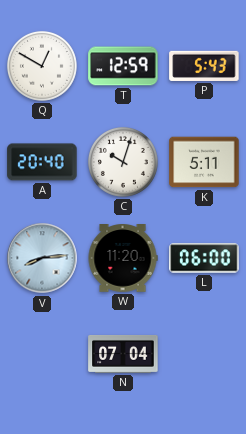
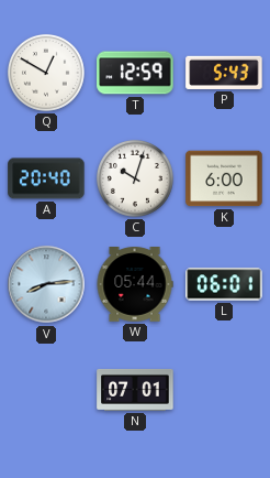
K: 5:11 -> 6:00
W: 11:20 -> 05:44
L: 06:00 -> 06:01
N: 07:04 -> 07:01
